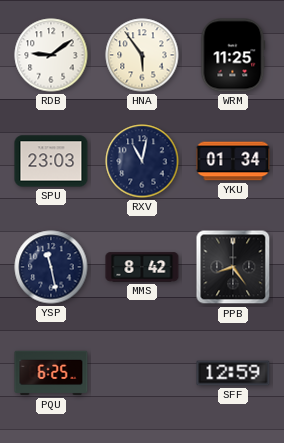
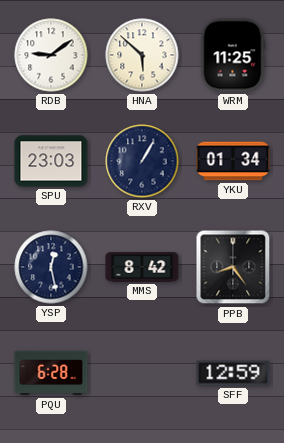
HNA: 5:54 -> 5:52
RXV: 11:02 -> 1:05
YSP: 11:28 -> 12:28
PQU: 6:25 -> 6:28
